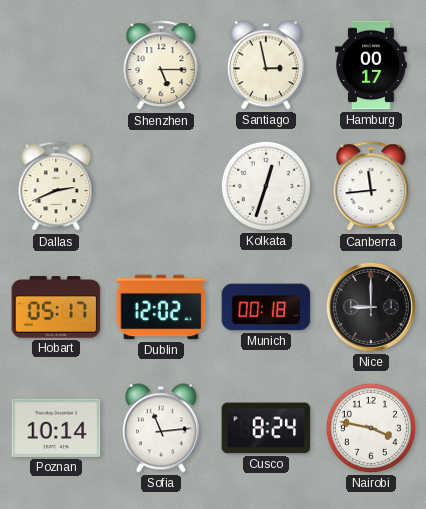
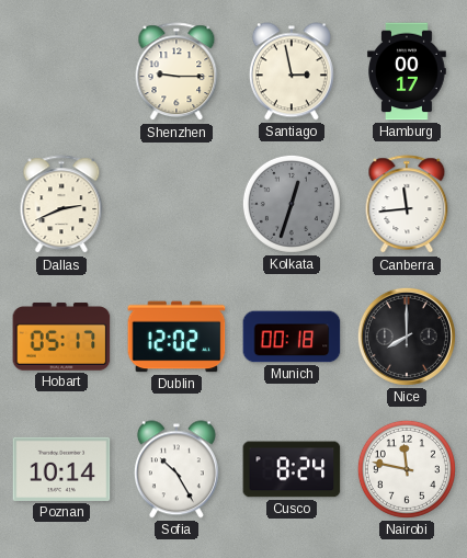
Shenzhen: 5:15 -> 9:15
Kolkata dial: white -> grey
Nice: 9:00 -> 8:00
Sofia: 11:14 -> 10:25
Nairobi: 3:47 -> 11:47
